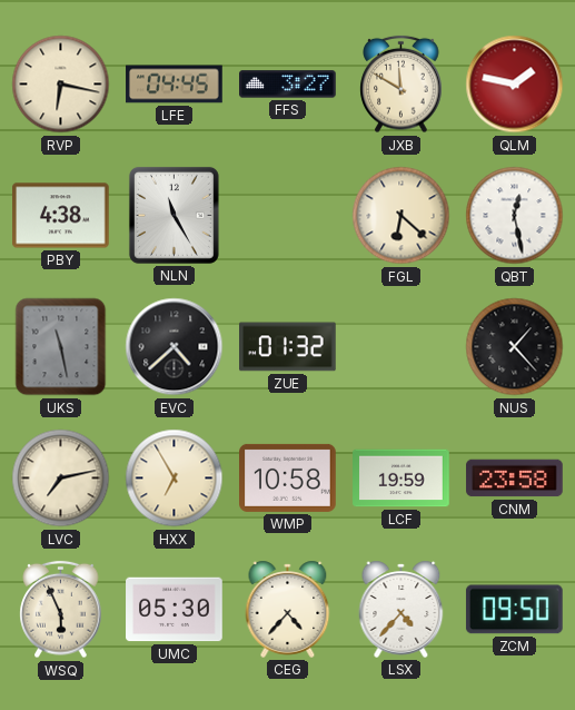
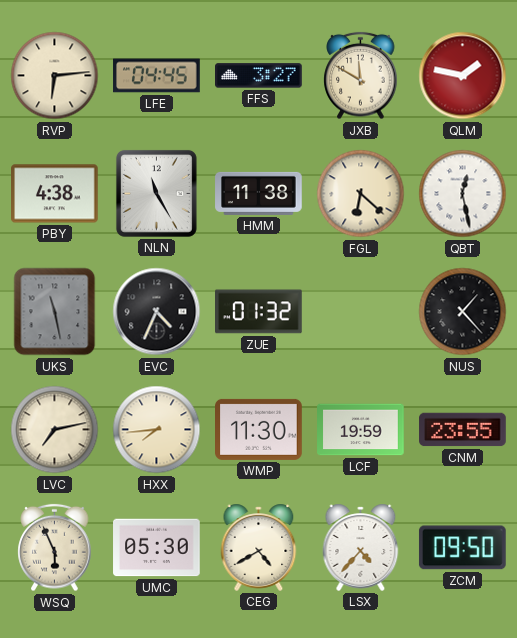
RVP: 6:17 -> 6:14
HMM: none -> 11:38
EVC: 4:38 -> 4:34
HXX: 6:55 -> 7:44
WMP: 10:58 -> 11:30
CNM: 23:58 -> 23:55
CEG: 4:37 -> 4:40
